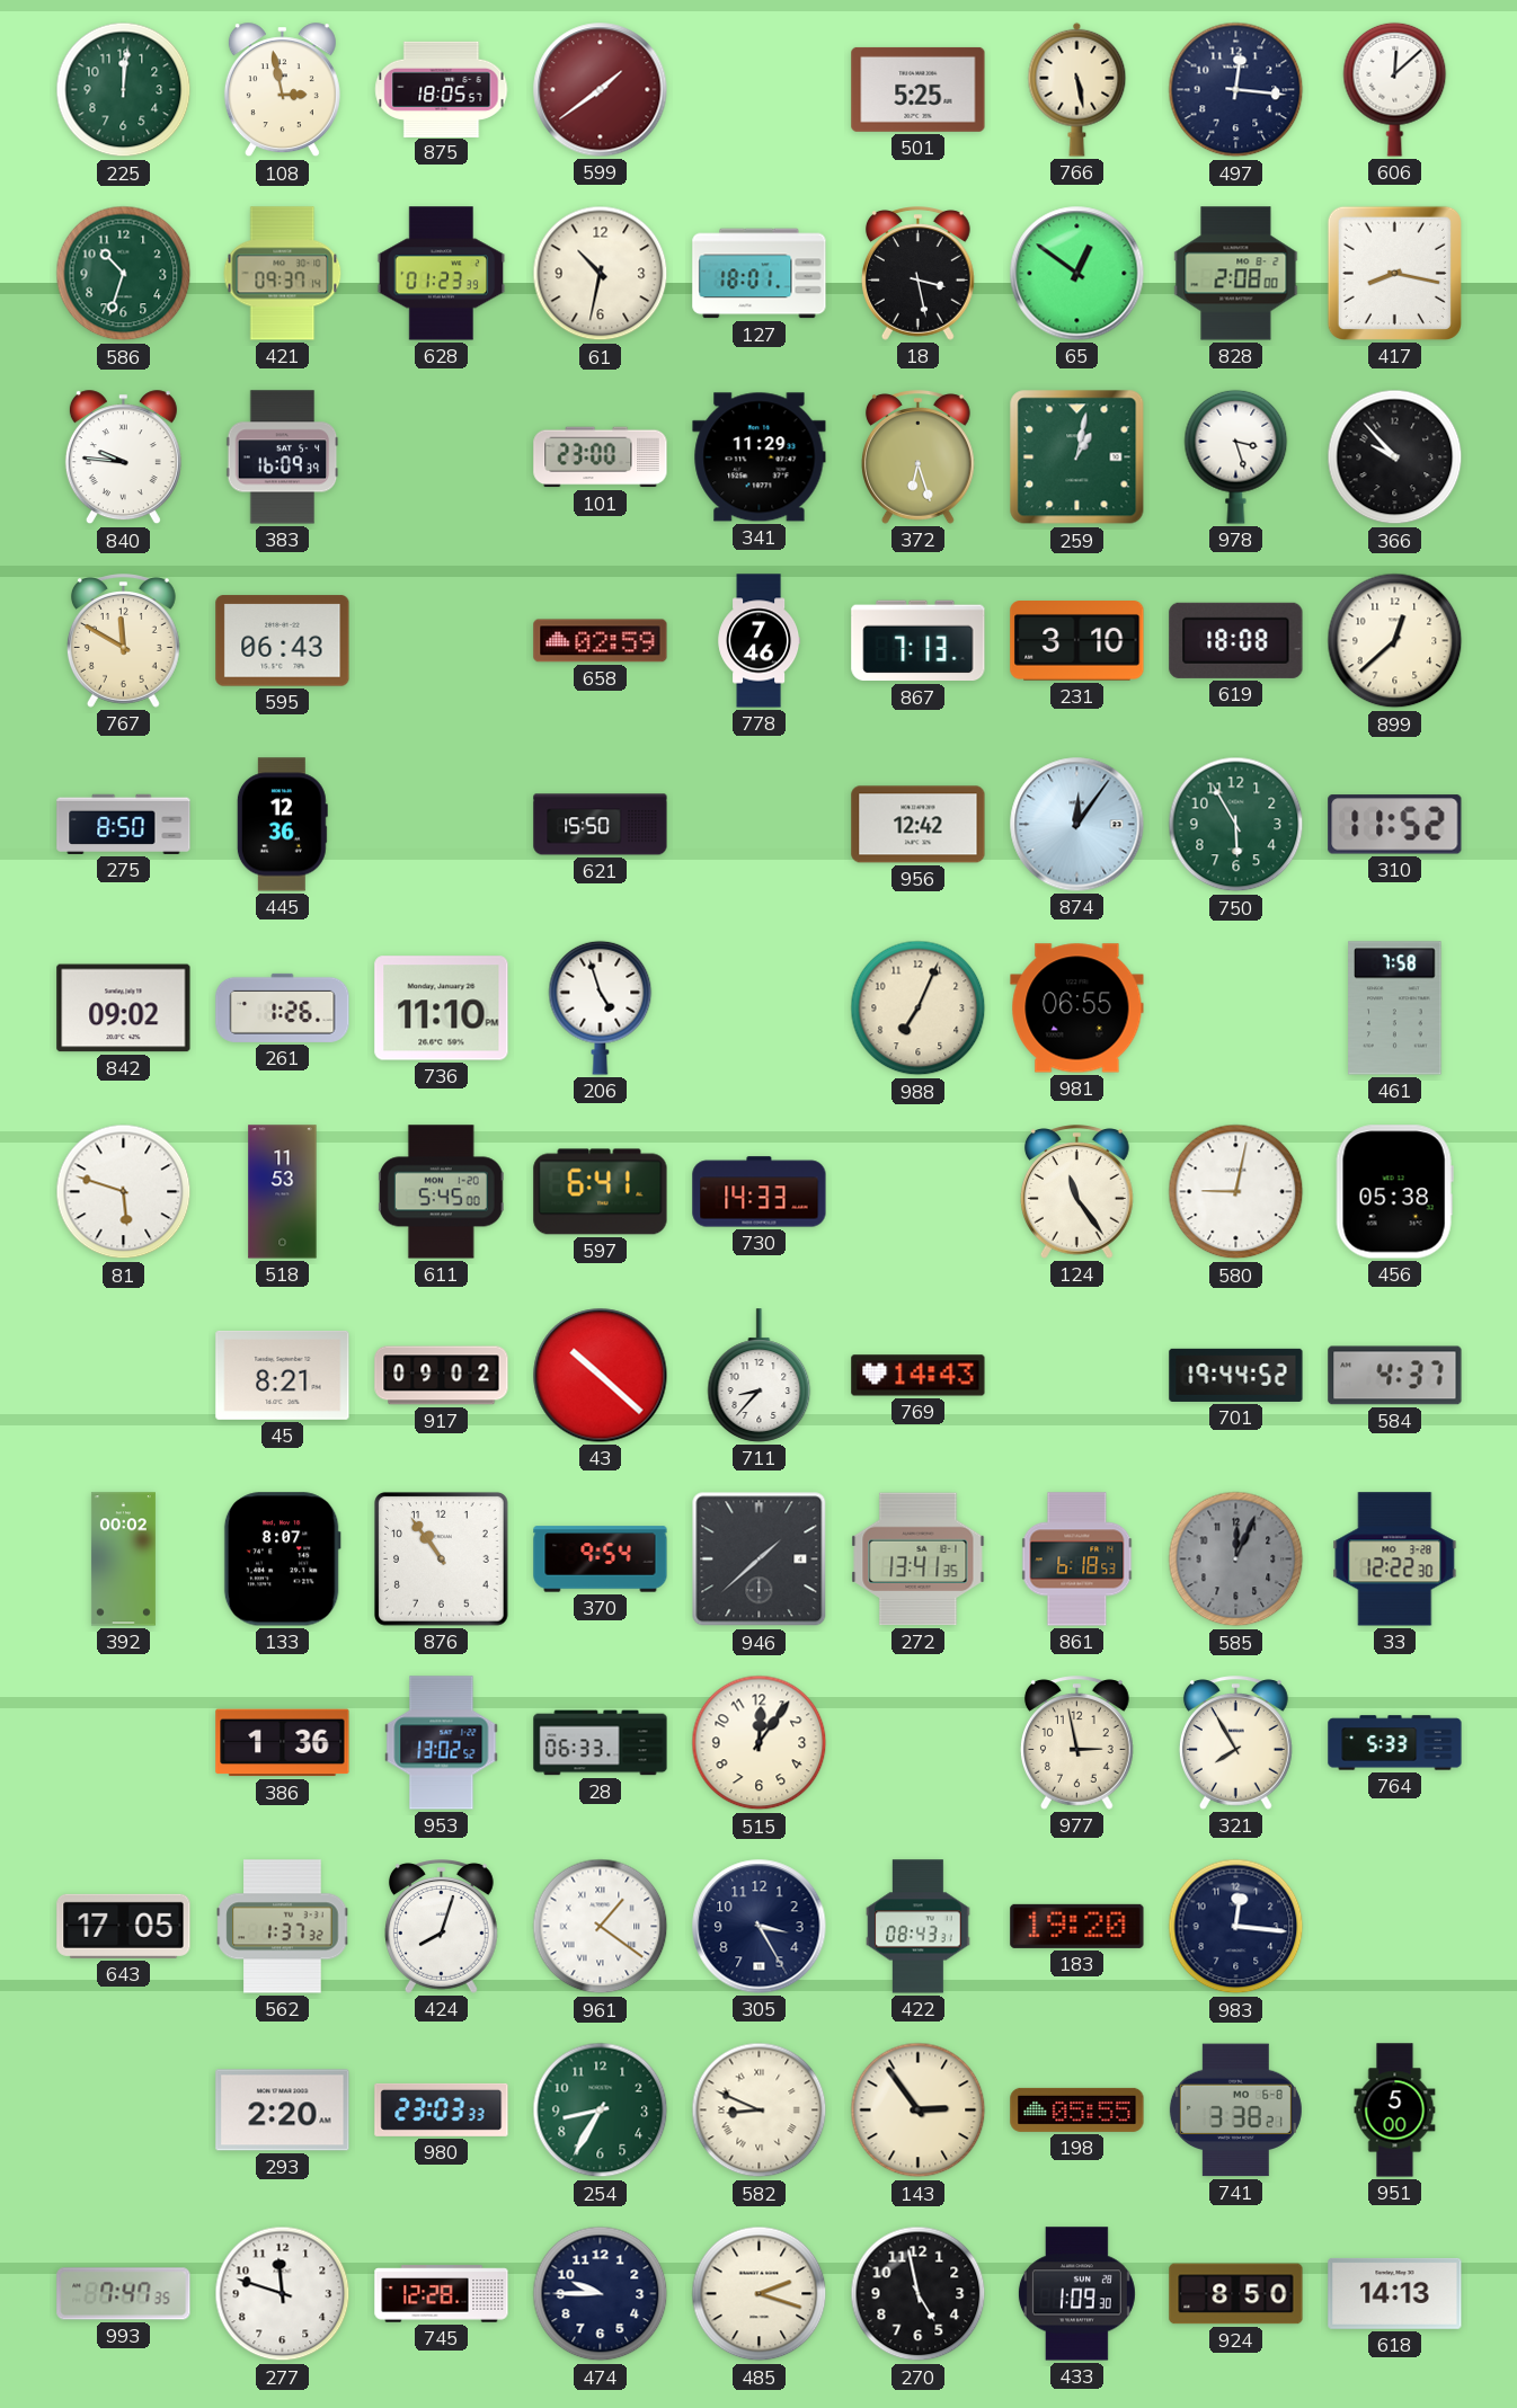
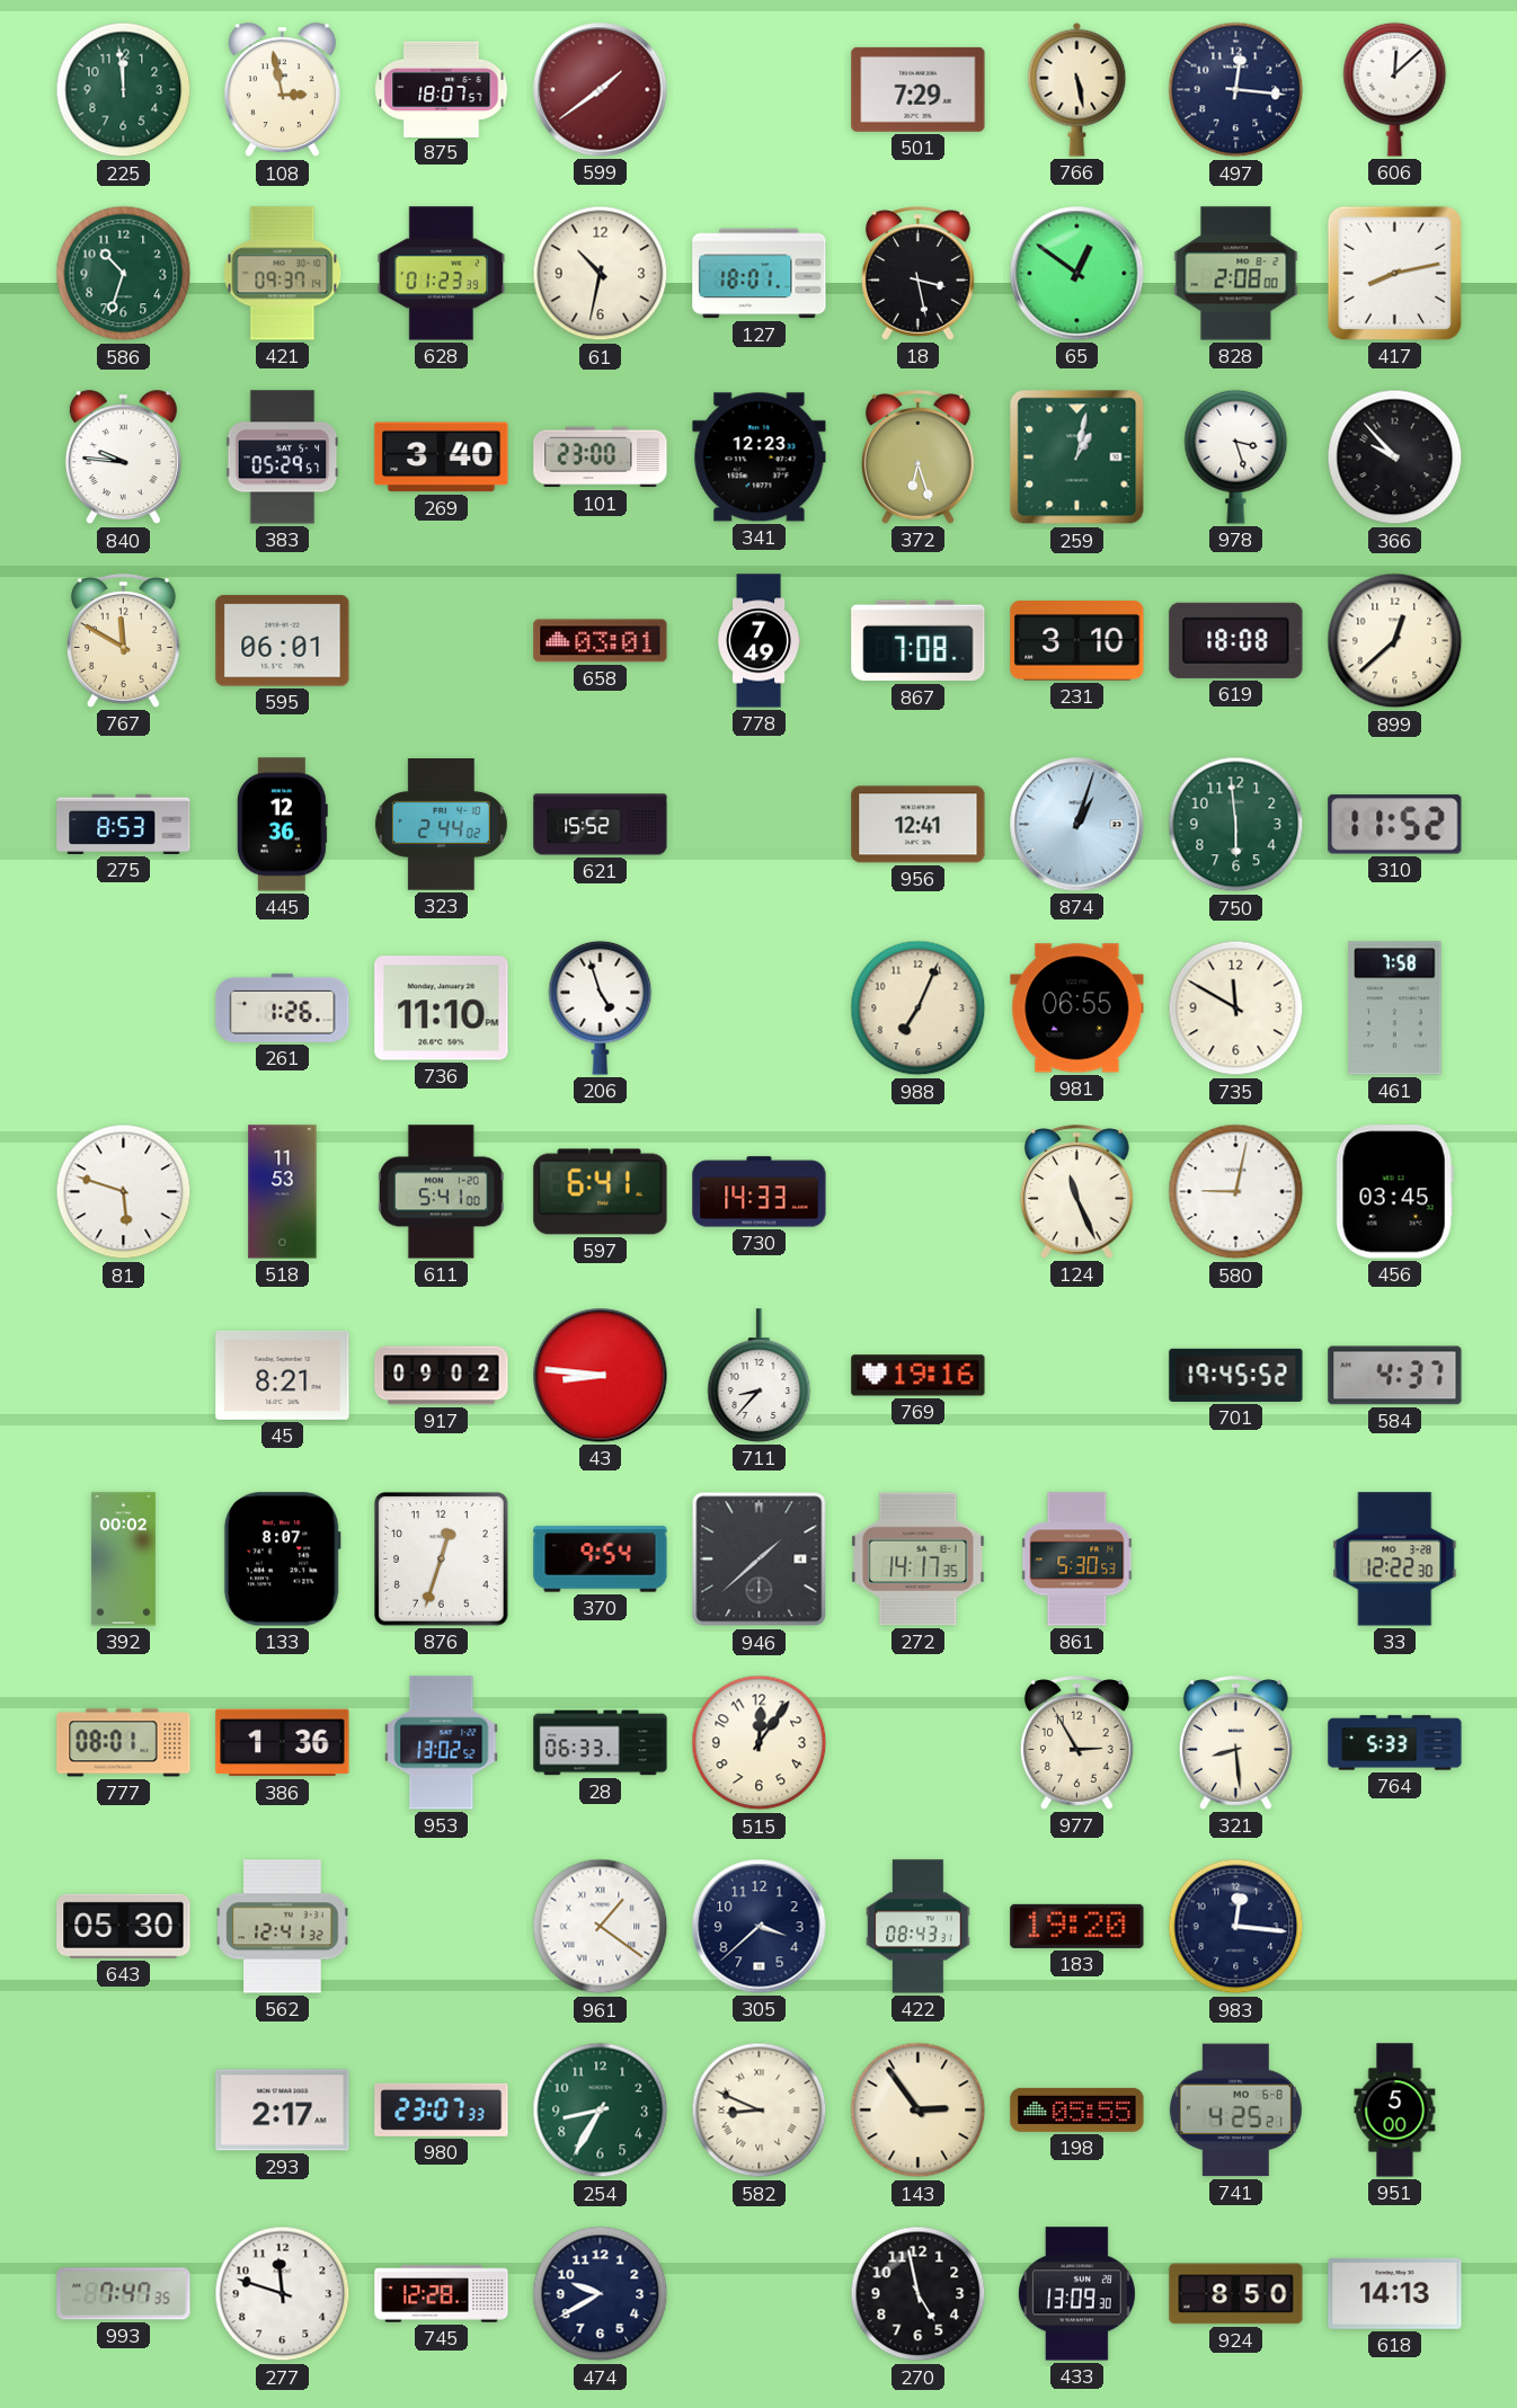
225: 12:01 -> 11:59
875: 18:05 -> 18:07
501: 5:25 -> 7:29
417: 8:17 -> 8:13
383: 16:09 -> 05:29
269: none -> 3:40
341: 11:29 -> 12:23
595: 06:43 -> 06:01
658: 02:59 -> 03:01
778: 7:46 -> 7:49
867: 7:13 -> 7:08
275: 8:50 -> 8:53
323: none -> 2:44
621: 15:50 -> 15:52
956: 12:42 -> 12:41
874: 12:06 -> 1:03
750: 5:55 -> 5:59
842: 09:02 -> none
735: none -> 11:50
611: 5:45 -> 5:41
124: 11:24 -> 11:26
456: 05:38 -> 03:45
43: 10:22 -> 8:46
769: 14:43 -> 19:16
701: 19:44 -> 19:45
876: 10:54 -> 12:33
272: 13:41 -> 14:17
861: 6:18 -> 5:30
585: 12:04 -> none
777: none -> 08:01
977: 2:58 -> 2:55
321: 7:55 -> 8:29
643: 17:05 -> 05:30
562: 1:37 -> 12:41
424: 8:03 -> none
305: 3:25 -> 3:38
293: 2:20 -> 2:17
980: 23:03 -> 23:07
741: 3:38 -> 4:25
474: 9:45 -> 9:40
485: 2:18 -> none
433: 1:09 -> 13:09
